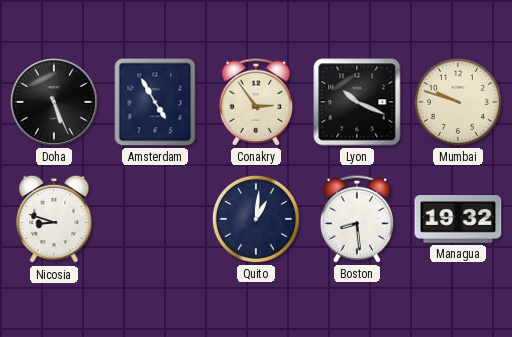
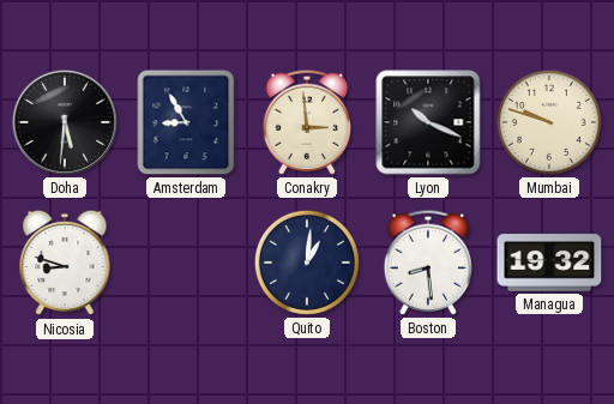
Doha: 5:26 -> 5:31
Amsterdam: 4:55 -> 8:55
Conakry: 2:54 -> 2:59
